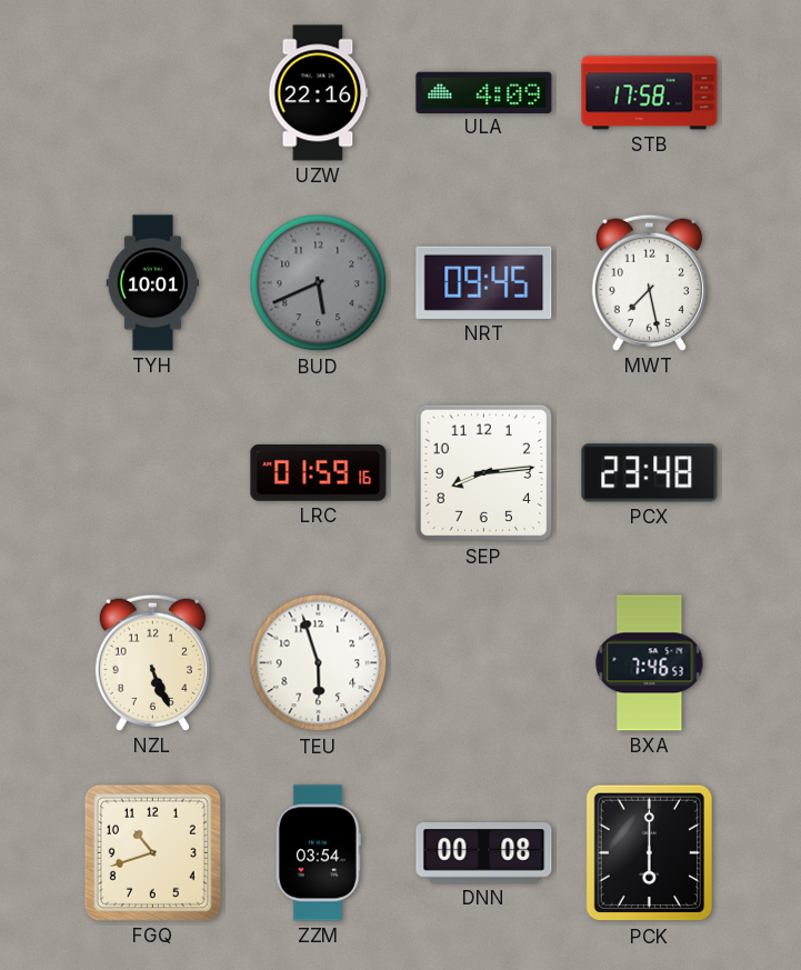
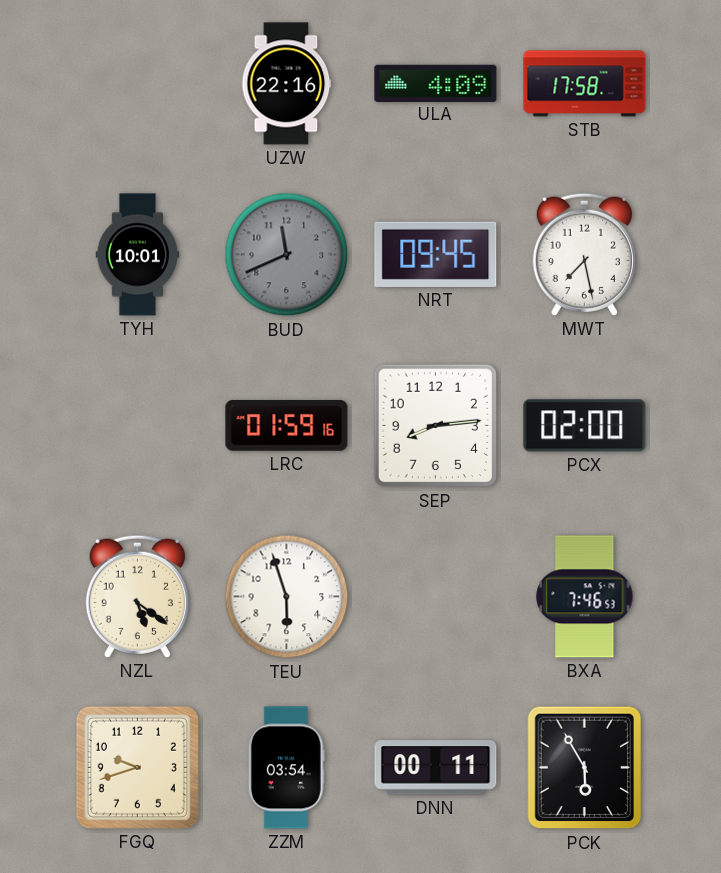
BUD: 5:41 -> 11:41
PCX: 23:48 -> 02:00
NZL: 5:26 -> 5:21
FGQ: 10:42 -> 9:42
DNN: 00:08 -> 00:11
PCK: 6:00 -> 5:55
